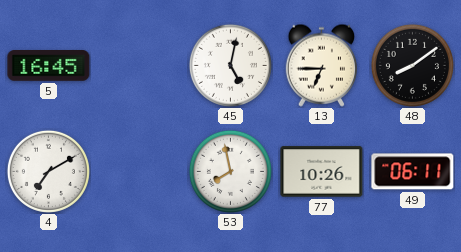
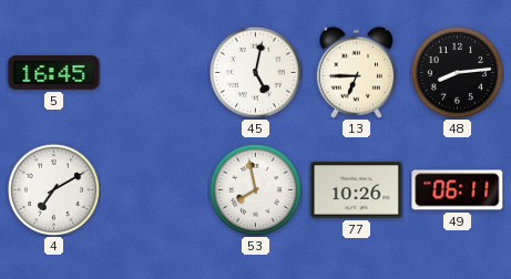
48: 8:09 -> 8:14
